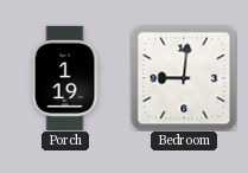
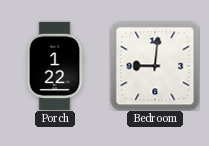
Porch: 1:19 -> 1:22
